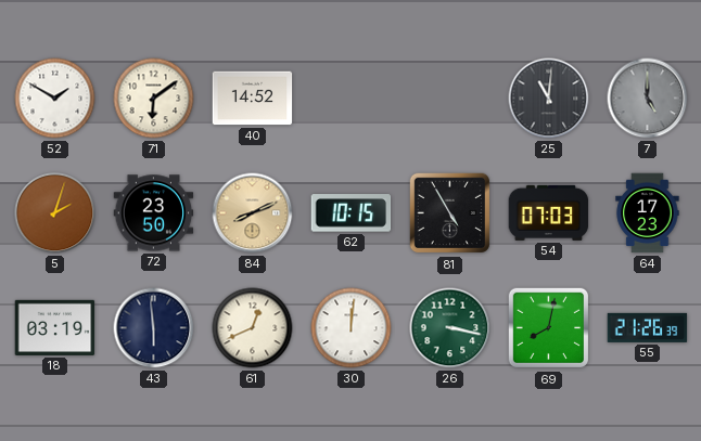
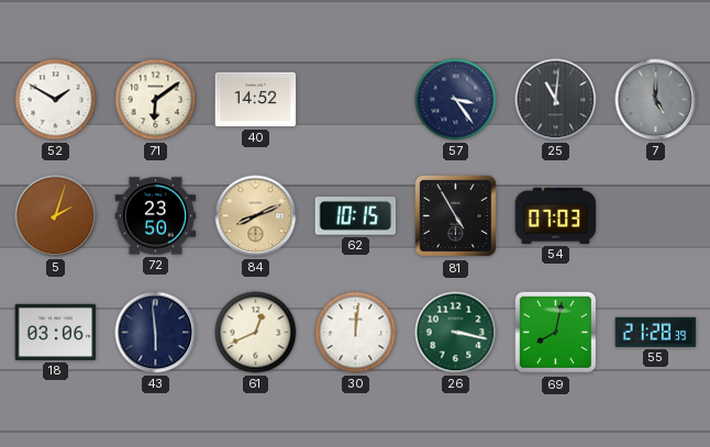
57: none -> 3:24
64: 17:23 -> none
18: 03:19 -> 03:06
55: 21:26 -> 21:28
